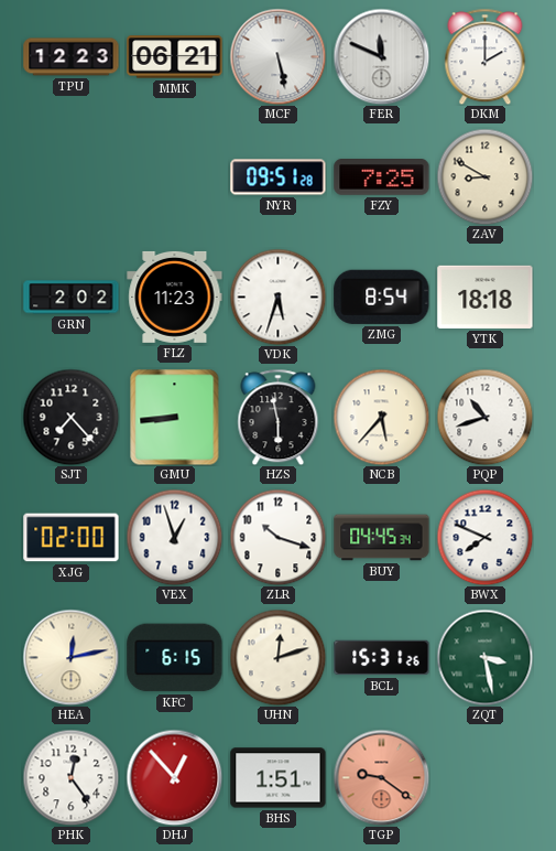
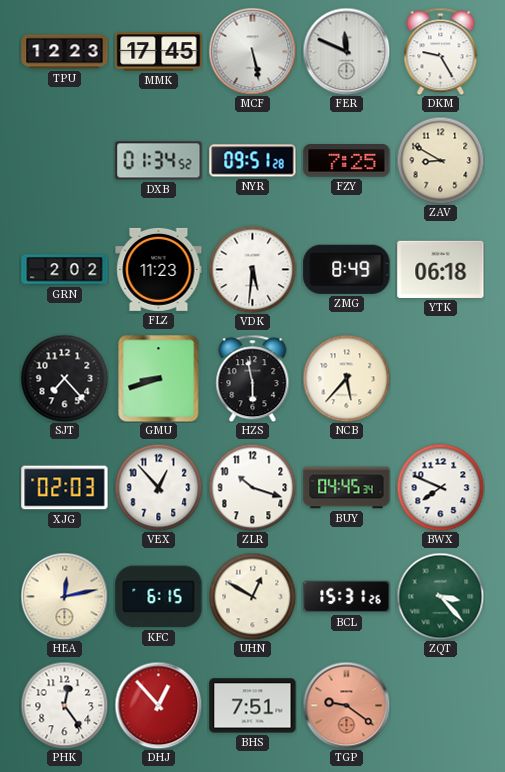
MMK: 06:21 -> 17:45
DKM: 2:00 -> 9:25
DXB: none -> 01:34
VDK: 5:33 -> 5:31
ZMG: 8:54 -> 8:49
YTK: 18:18 -> 06:18
GMU: 8:44 -> 8:42
PQP: 10:42 -> none
XJG: 02:00 -> 02:03
VEX: 12:57 -> 12:53
UHN: 12:12 -> 12:50
ZQT: 3:28 -> 3:23
BHS: 1:51 -> 7:51
